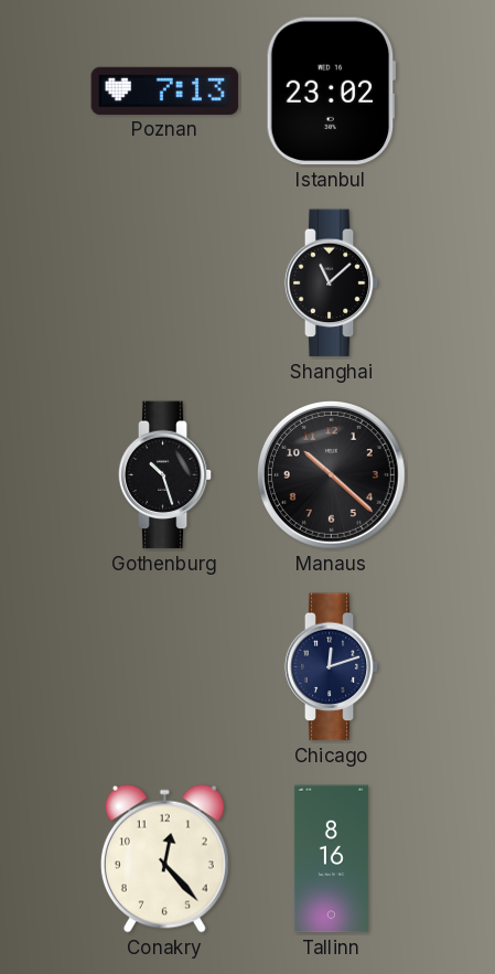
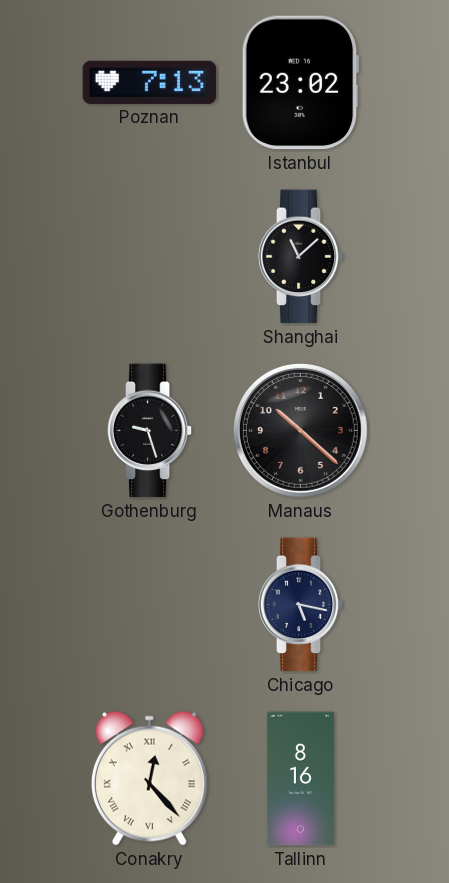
Gothenburg: 10:27 -> 9:27
Chicago: 12:12 -> 5:17
Conakry numerals: Arabic -> Roman
